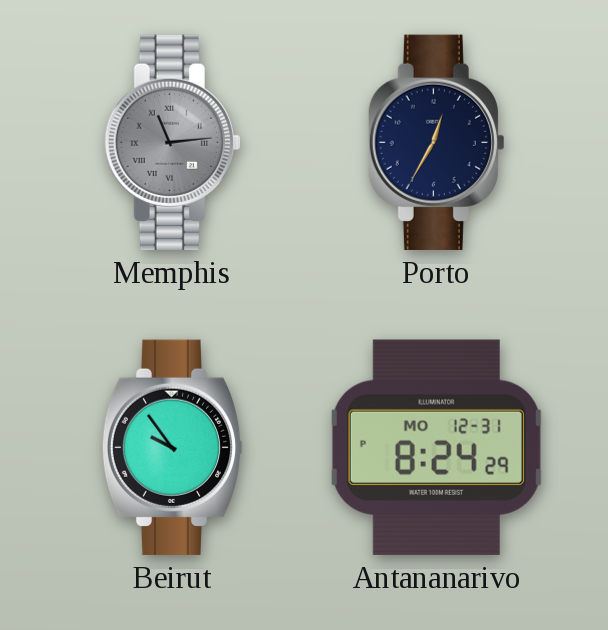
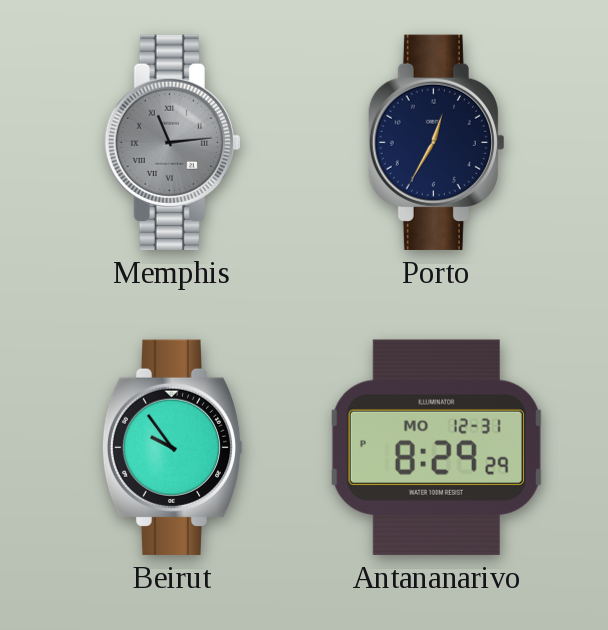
Antananarivo: 8:24 -> 8:29
